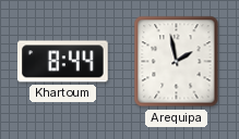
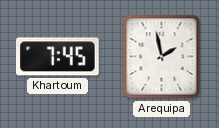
Khartoum: 8:44 -> 7:45
